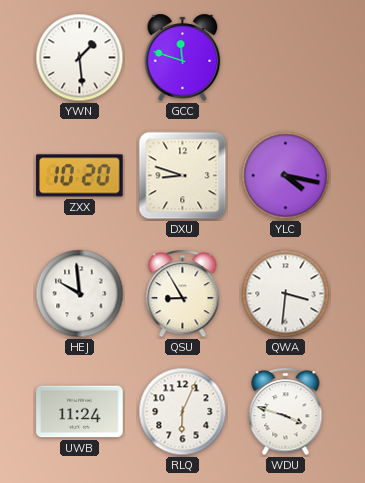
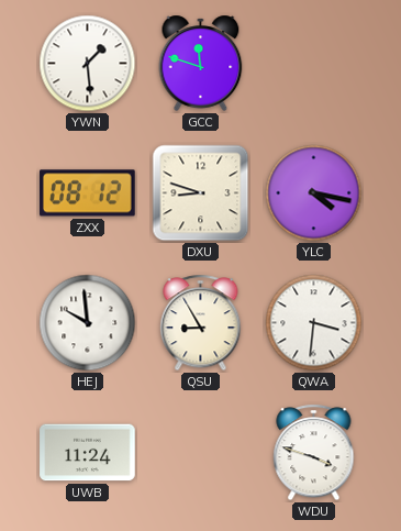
ZXX: 10:20 -> 08:12
RLQ: 6:04 -> none
